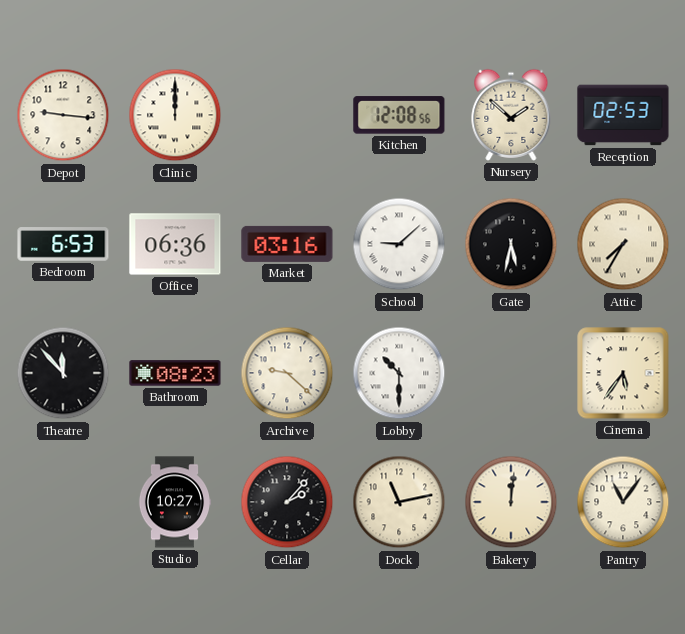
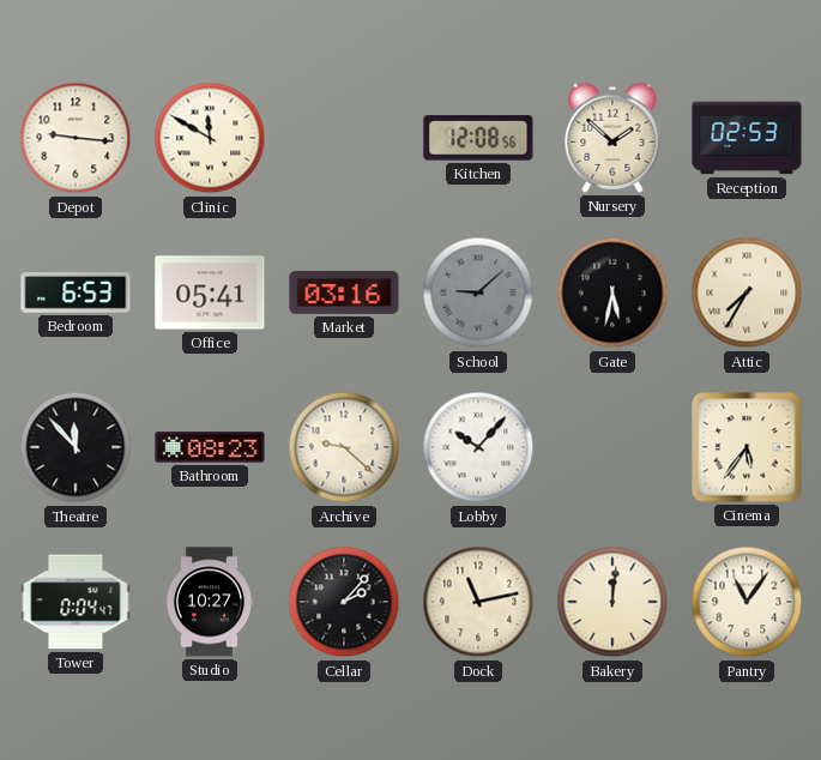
Clinic: 12:00 -> 11:50
Office: 06:36 -> 05:41
School dial: white -> grey
Lobby: 10:30 -> 10:07
Tower: none -> 0:04
